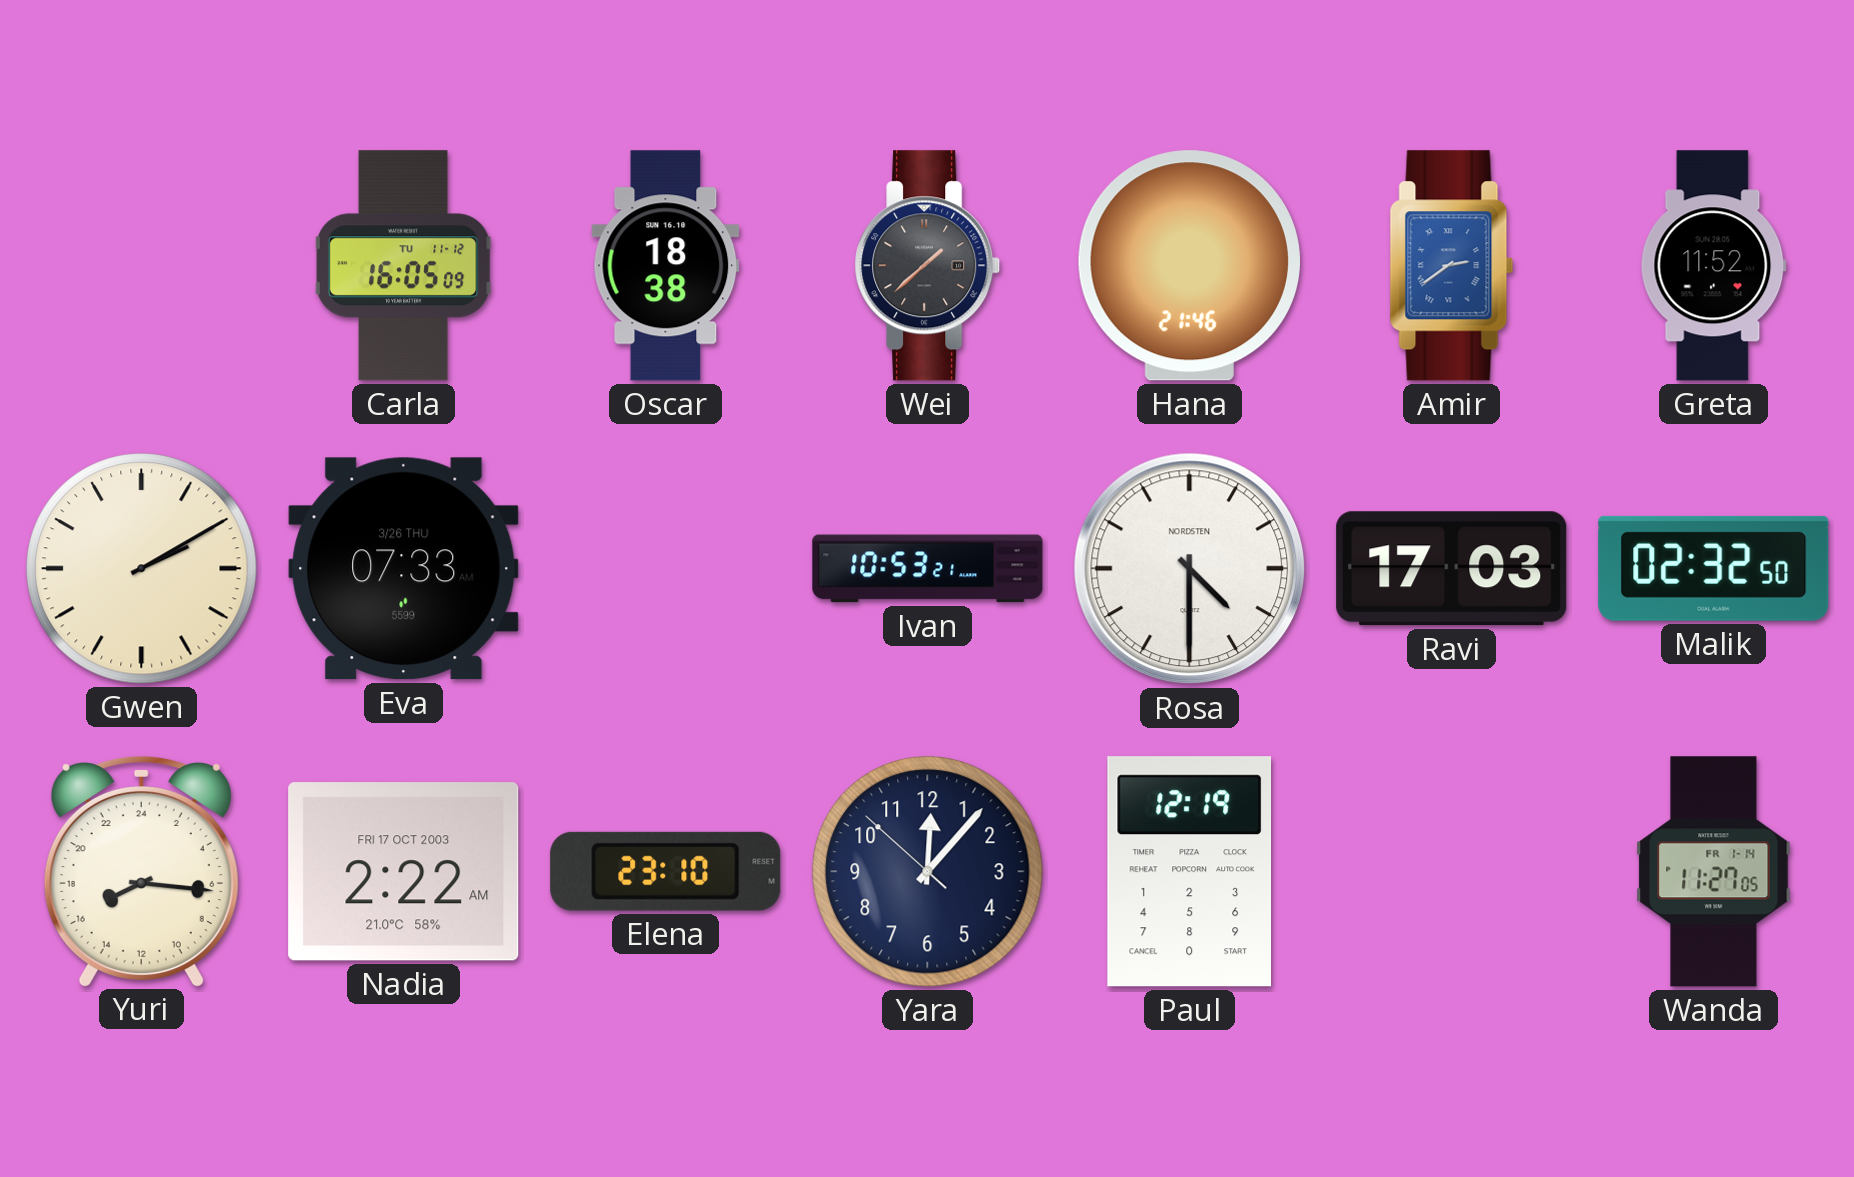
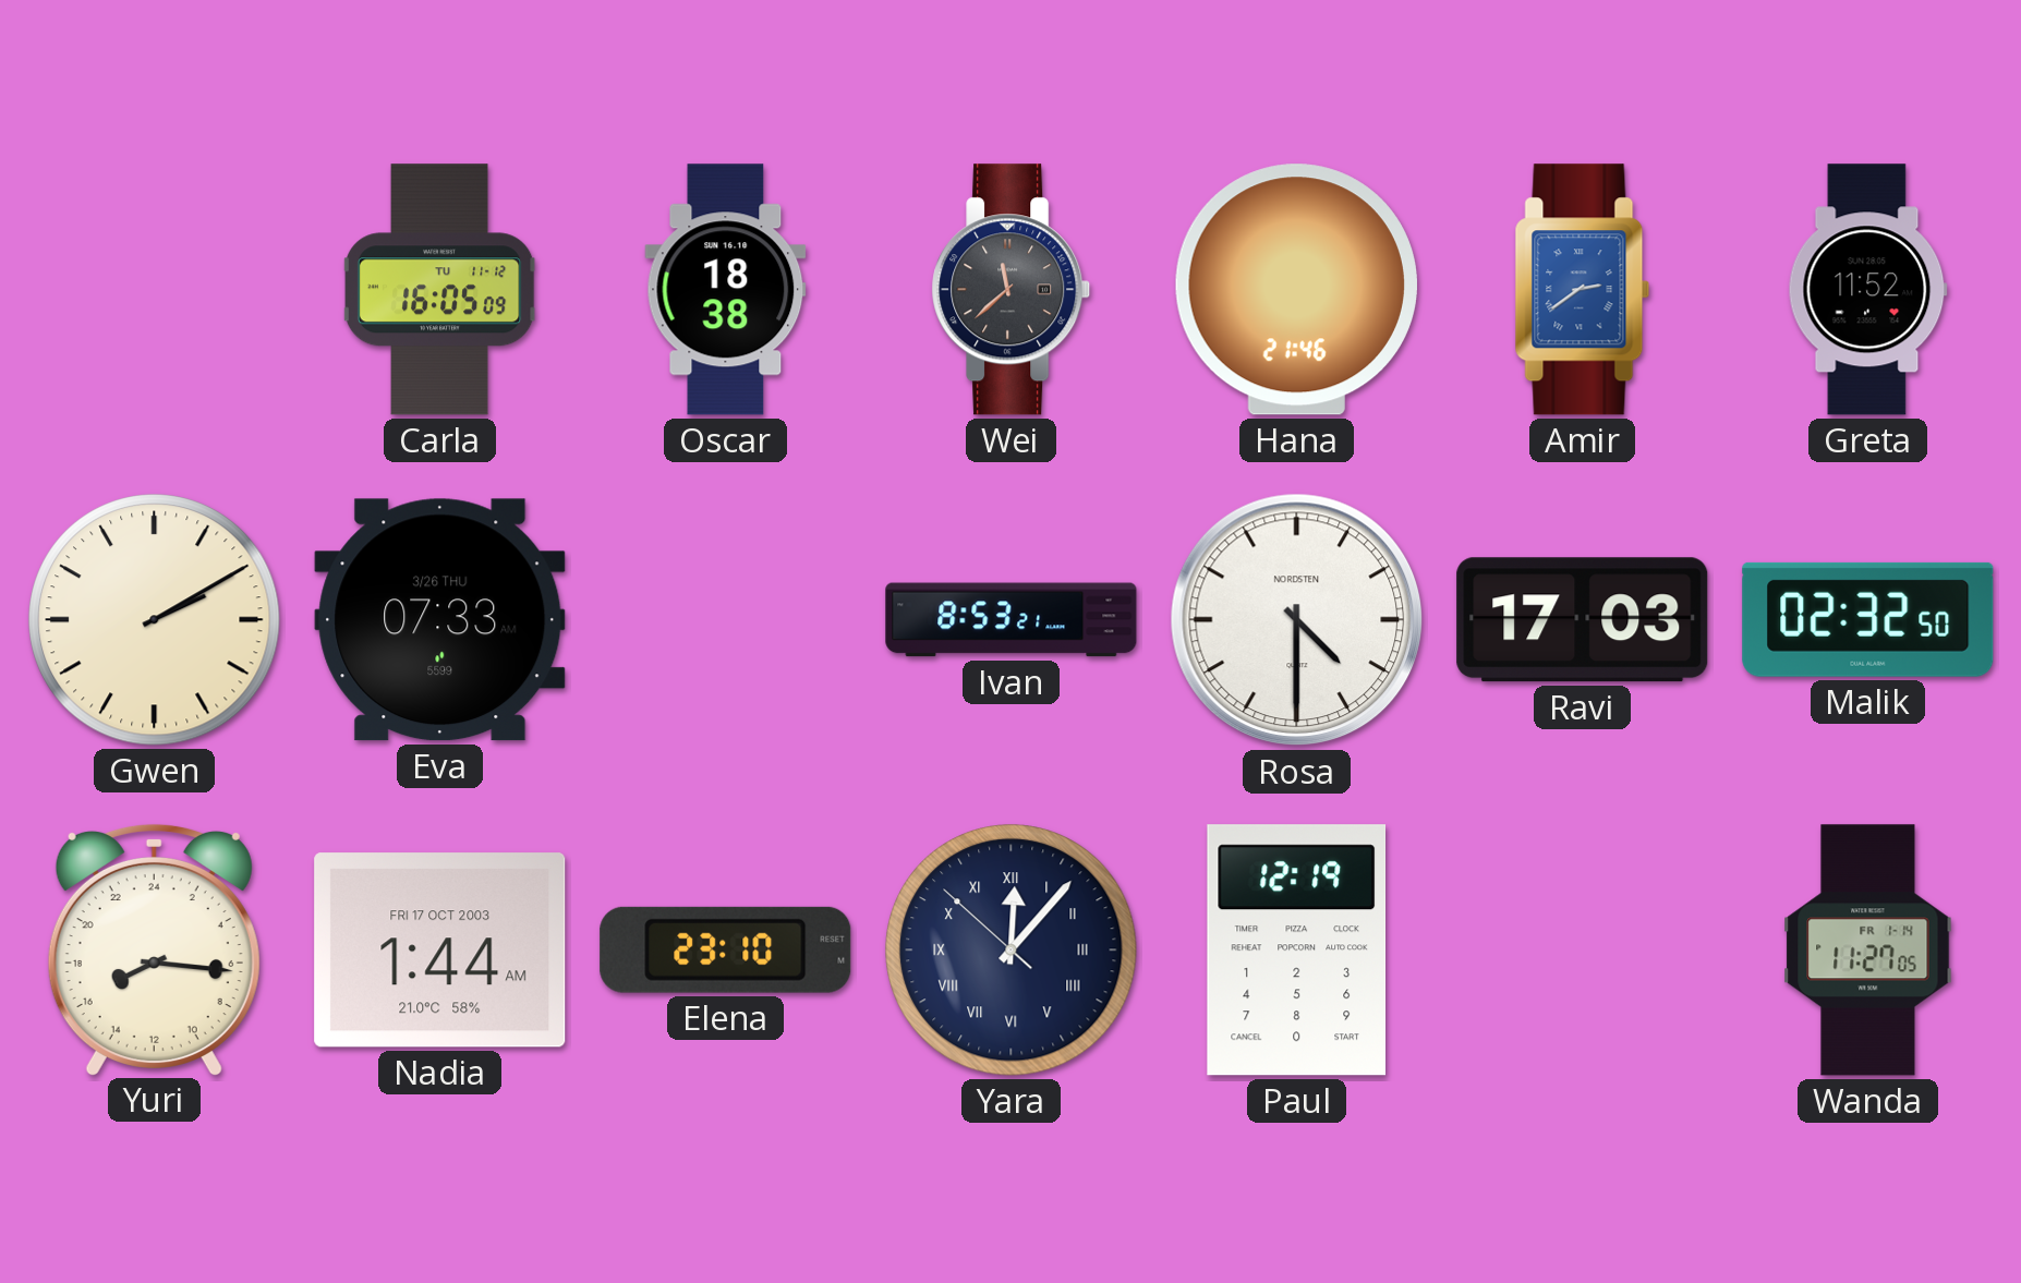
Wei: 1:38 -> 11:38
Ivan: 10:53 -> 8:53
Nadia: 2:22 -> 1:44
Yara numerals: Arabic -> Roman
